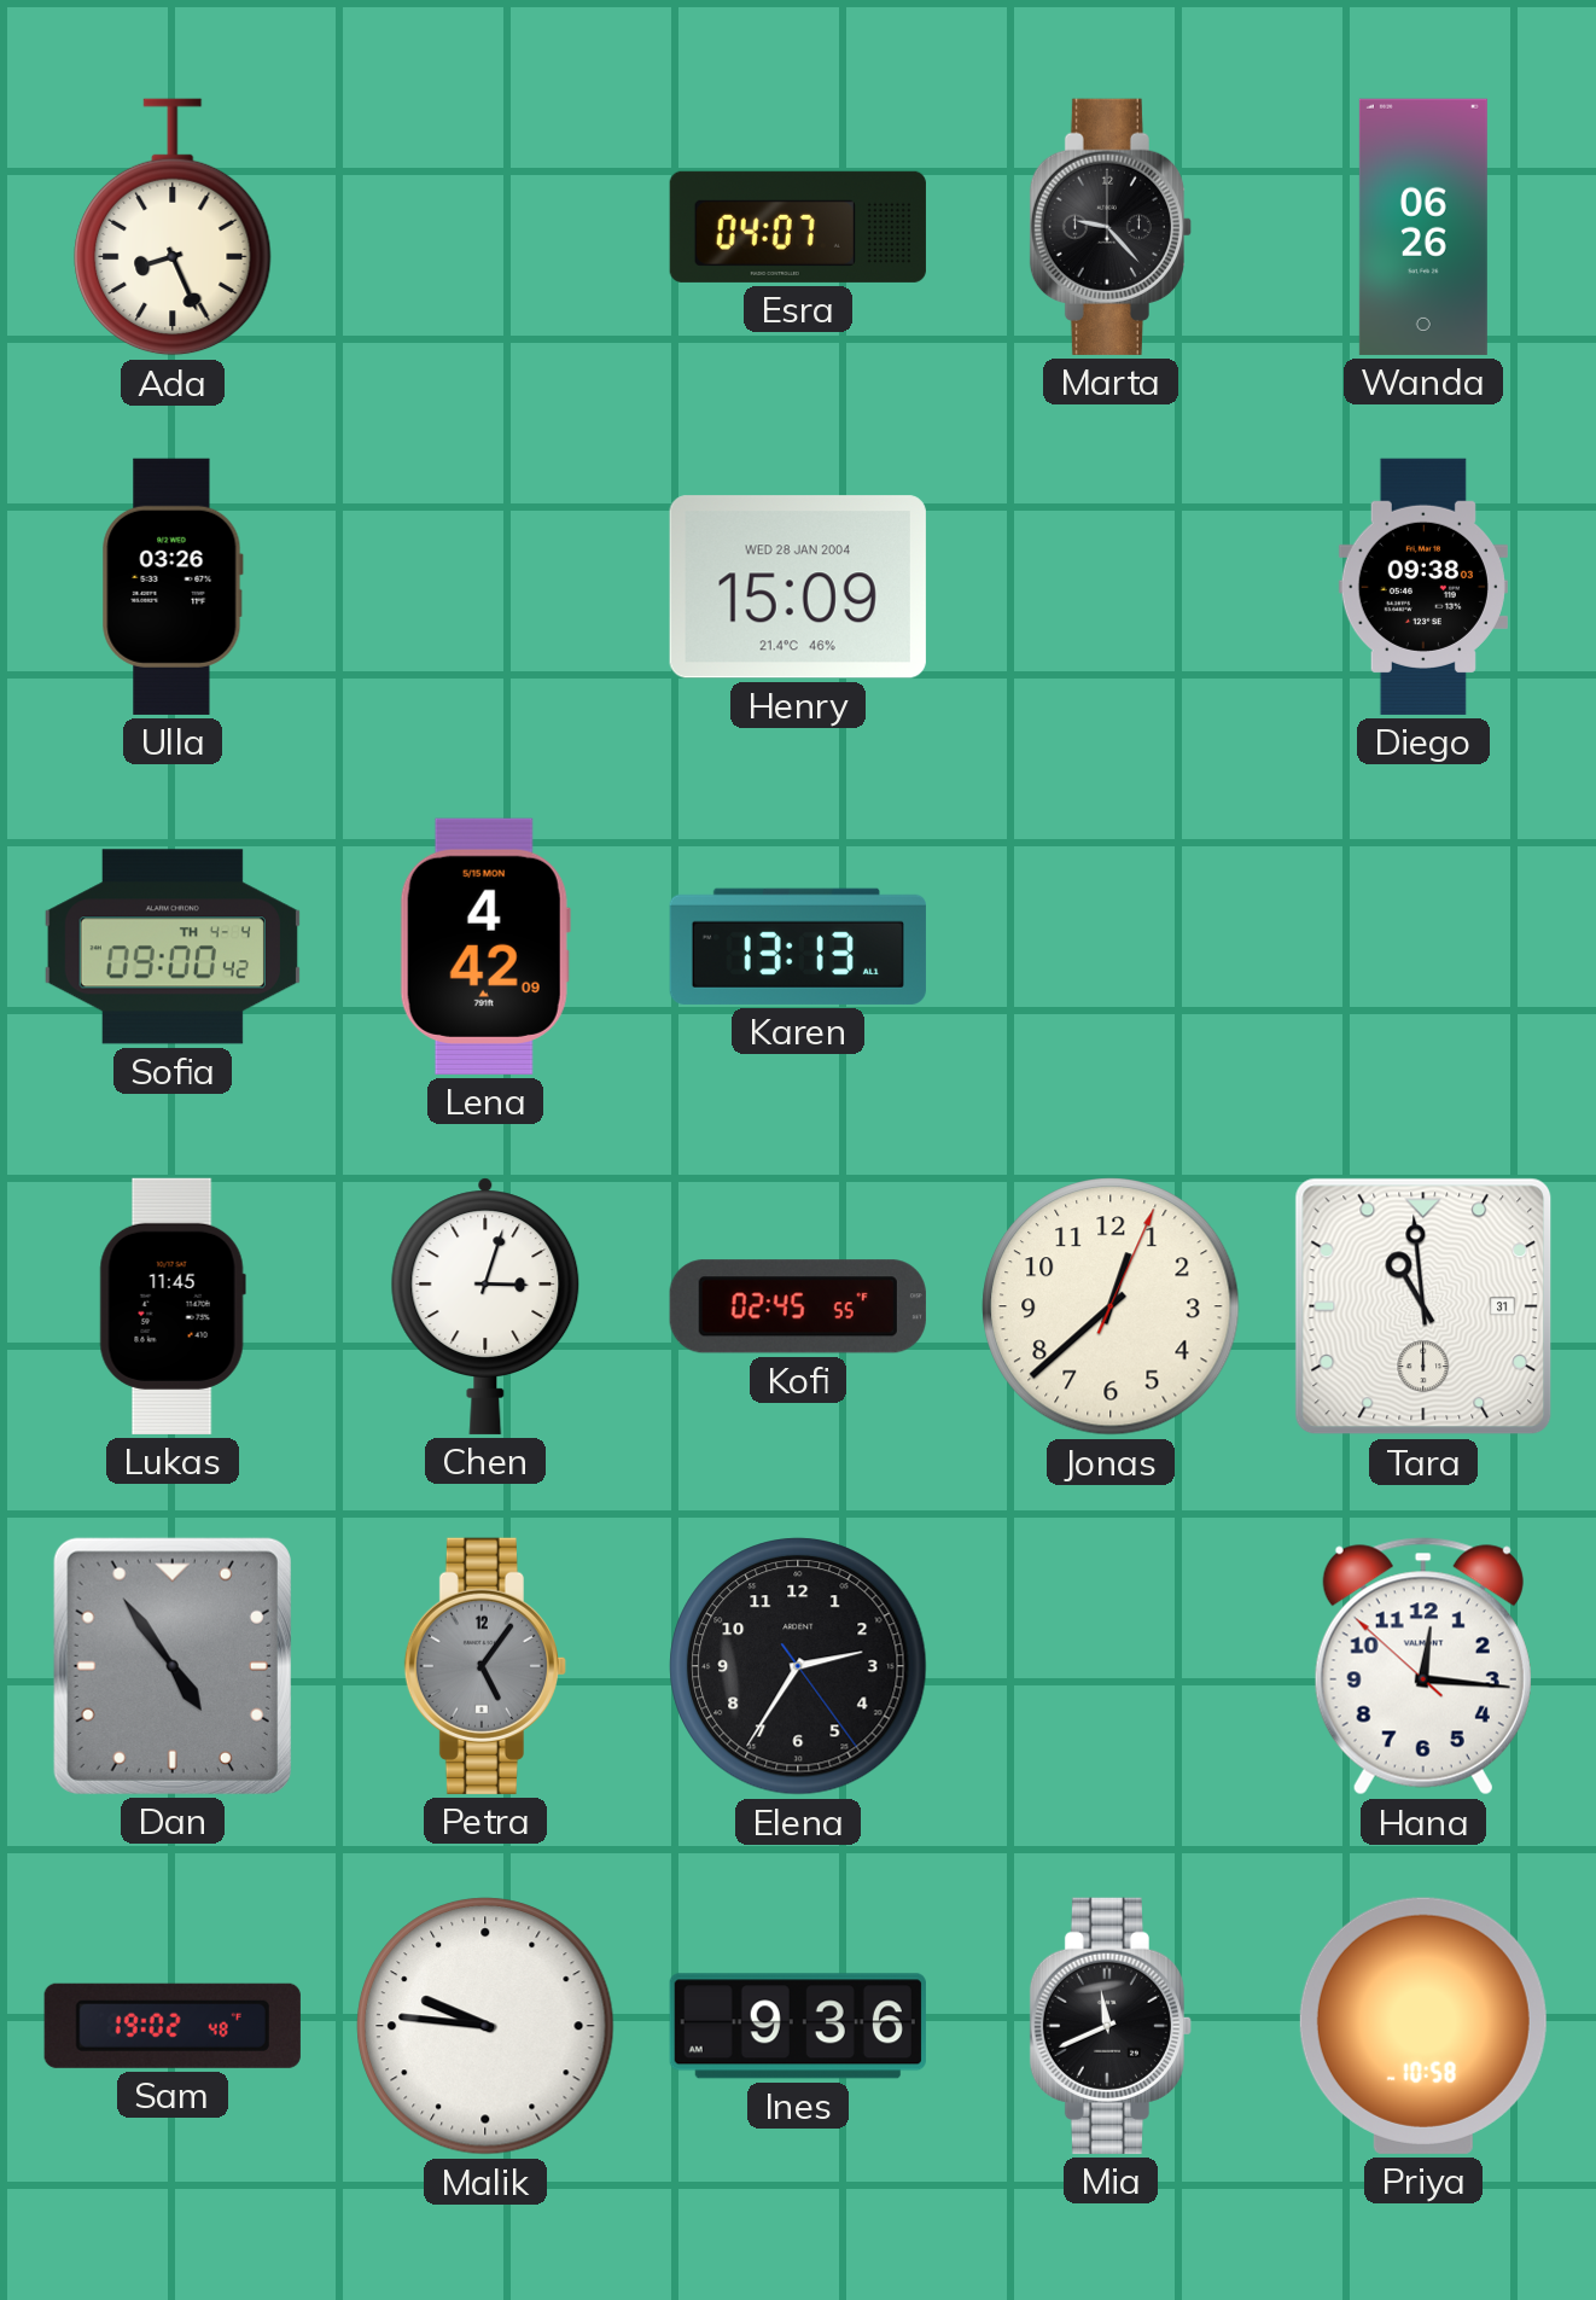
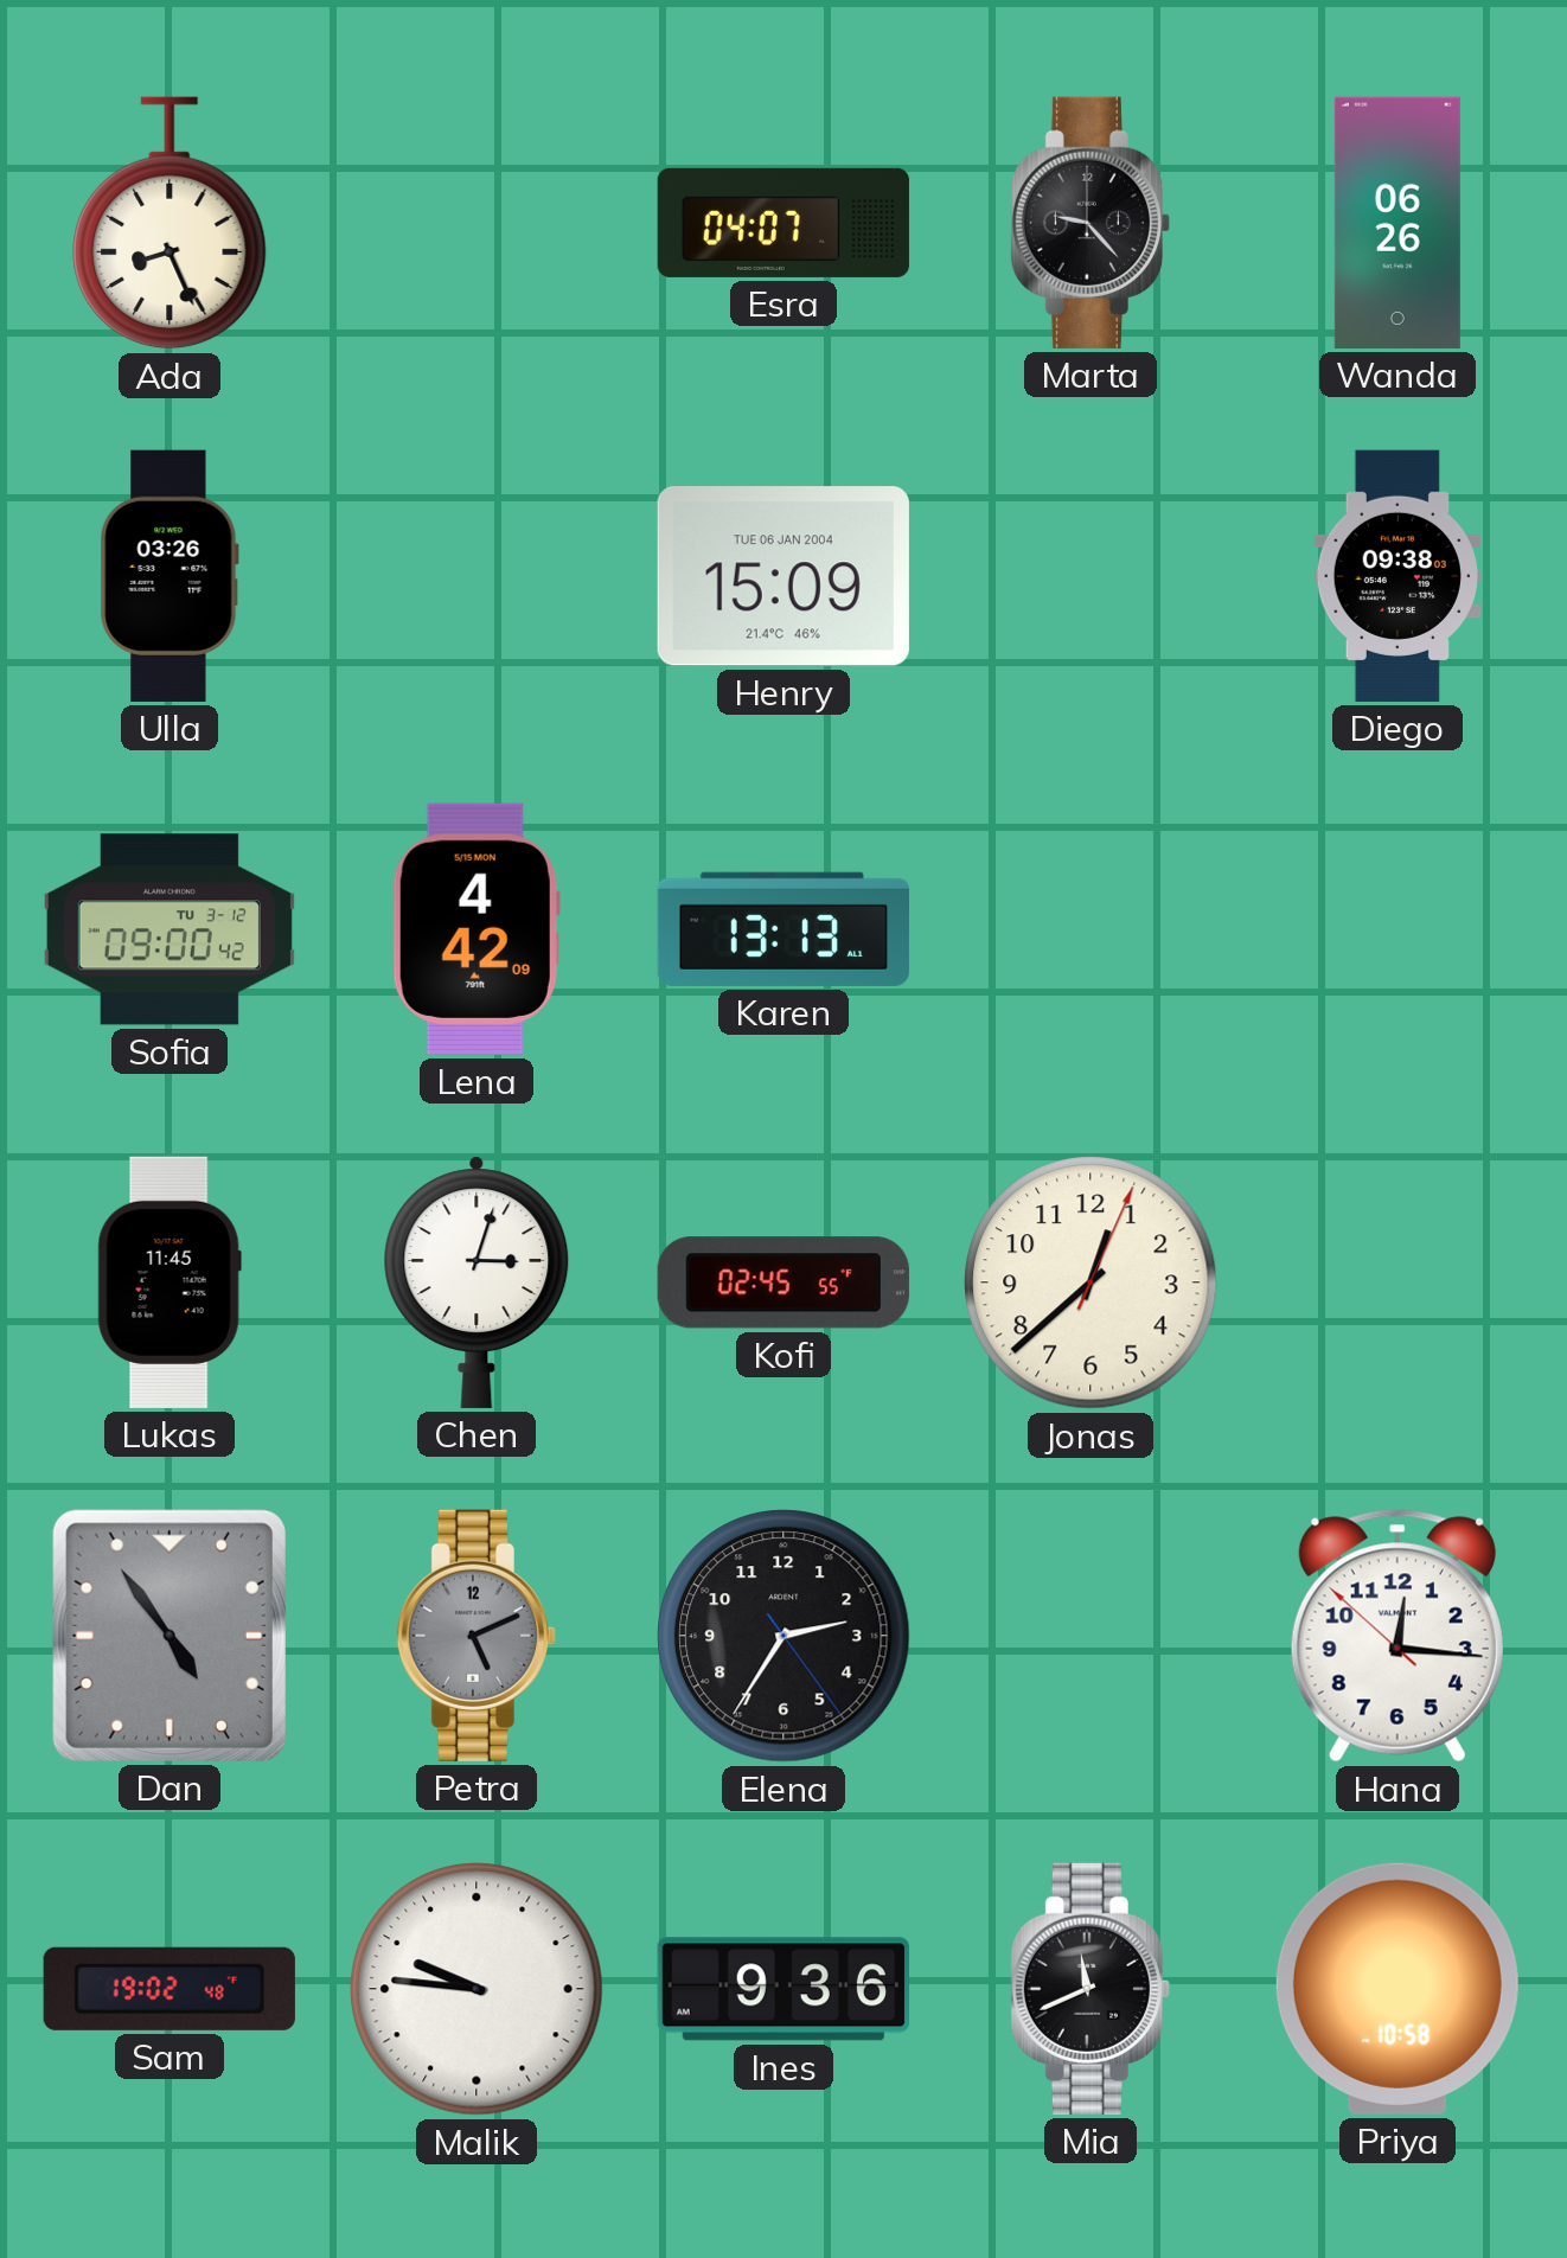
Henry date: WED 28 JAN 2004 -> TUE 06 JAN 2004
Sofia date: TH 4-4 -> TU 3-12
Tara: 10:59 -> none
Petra: 5:06 -> 5:11
